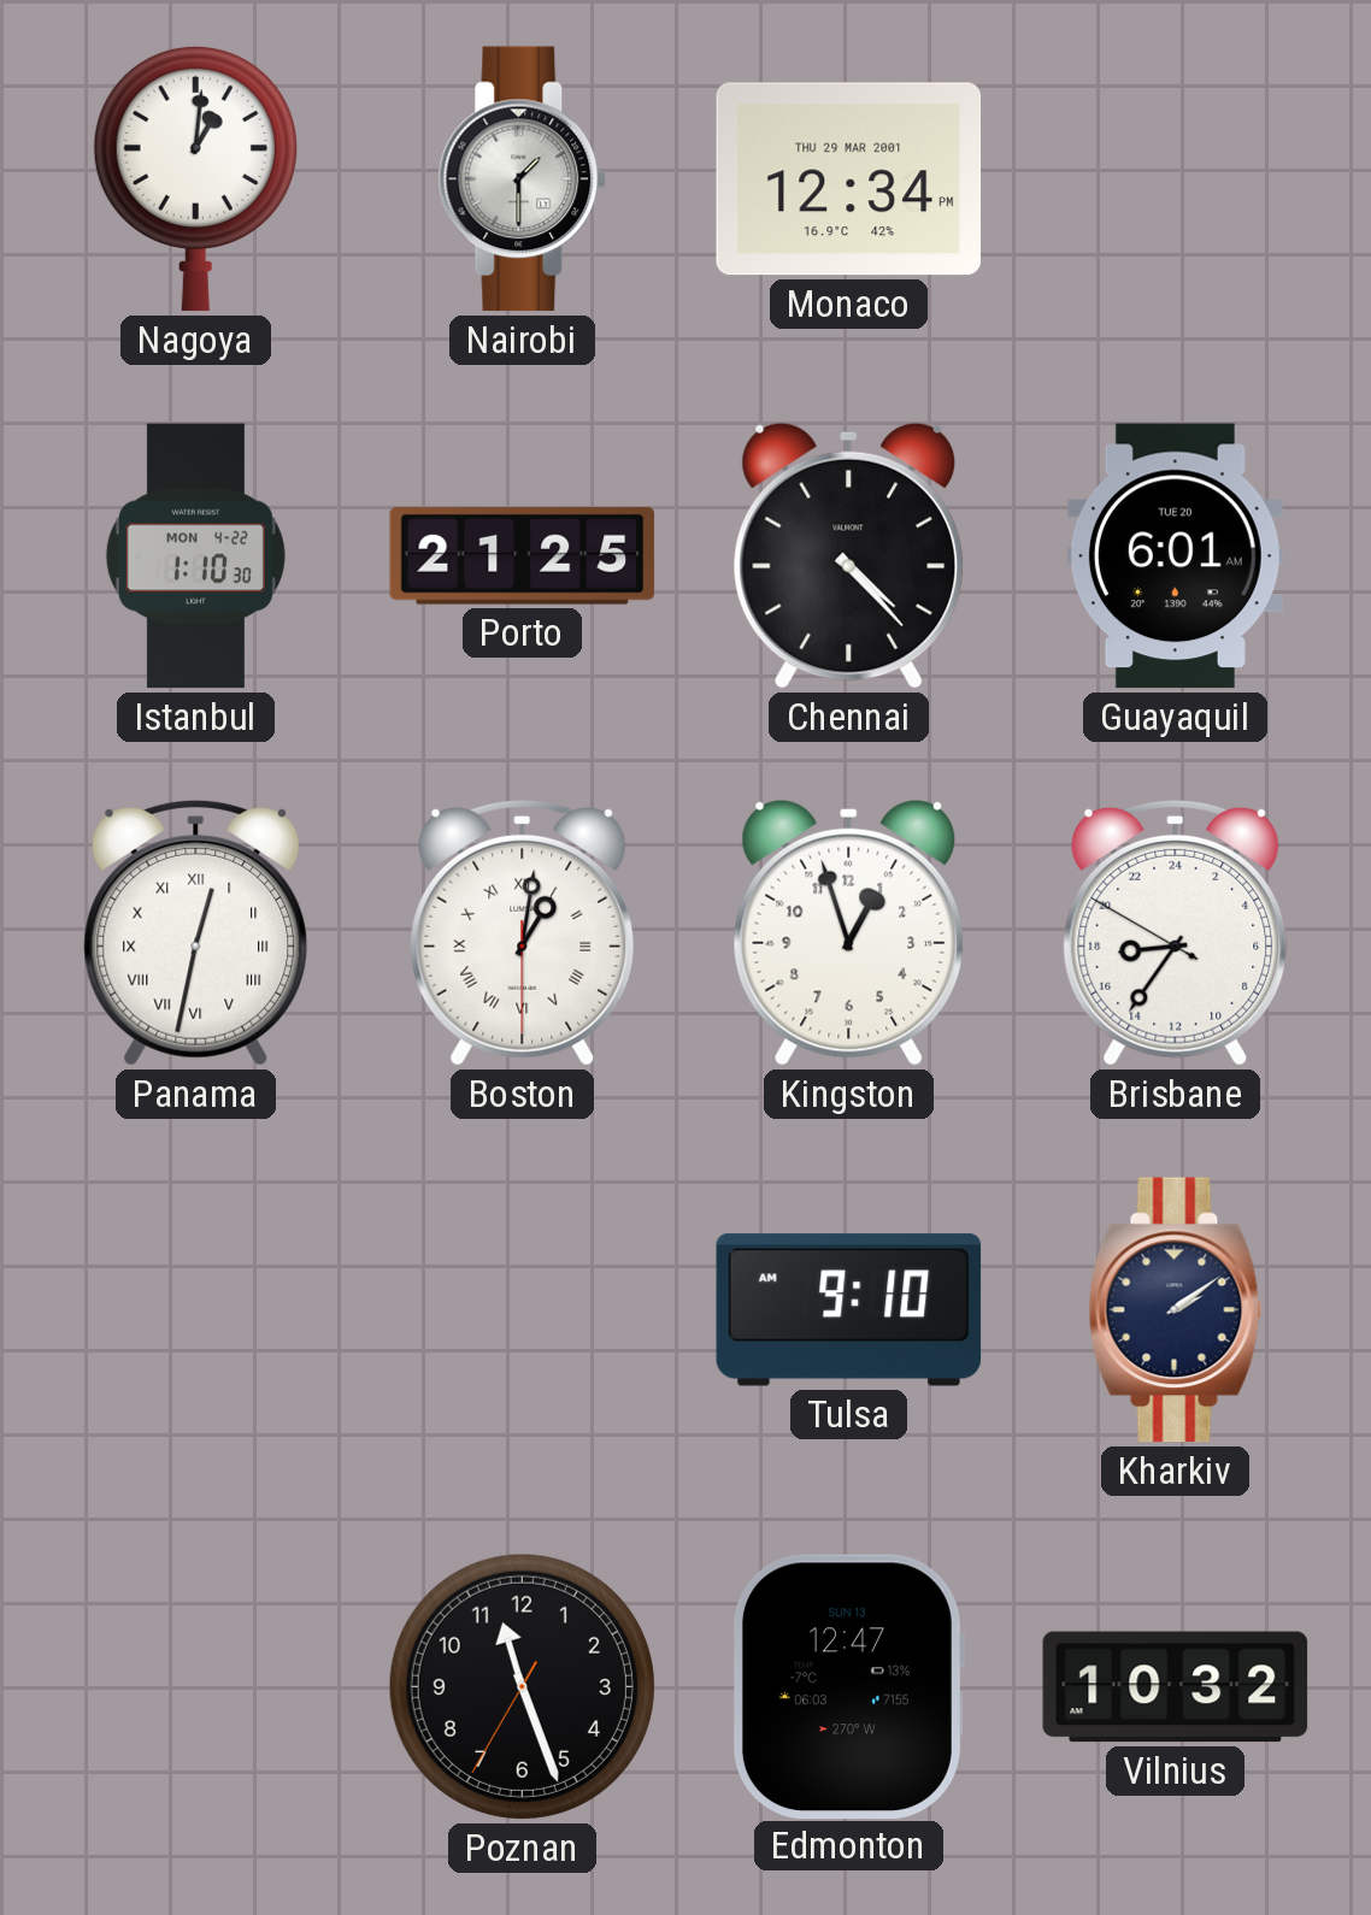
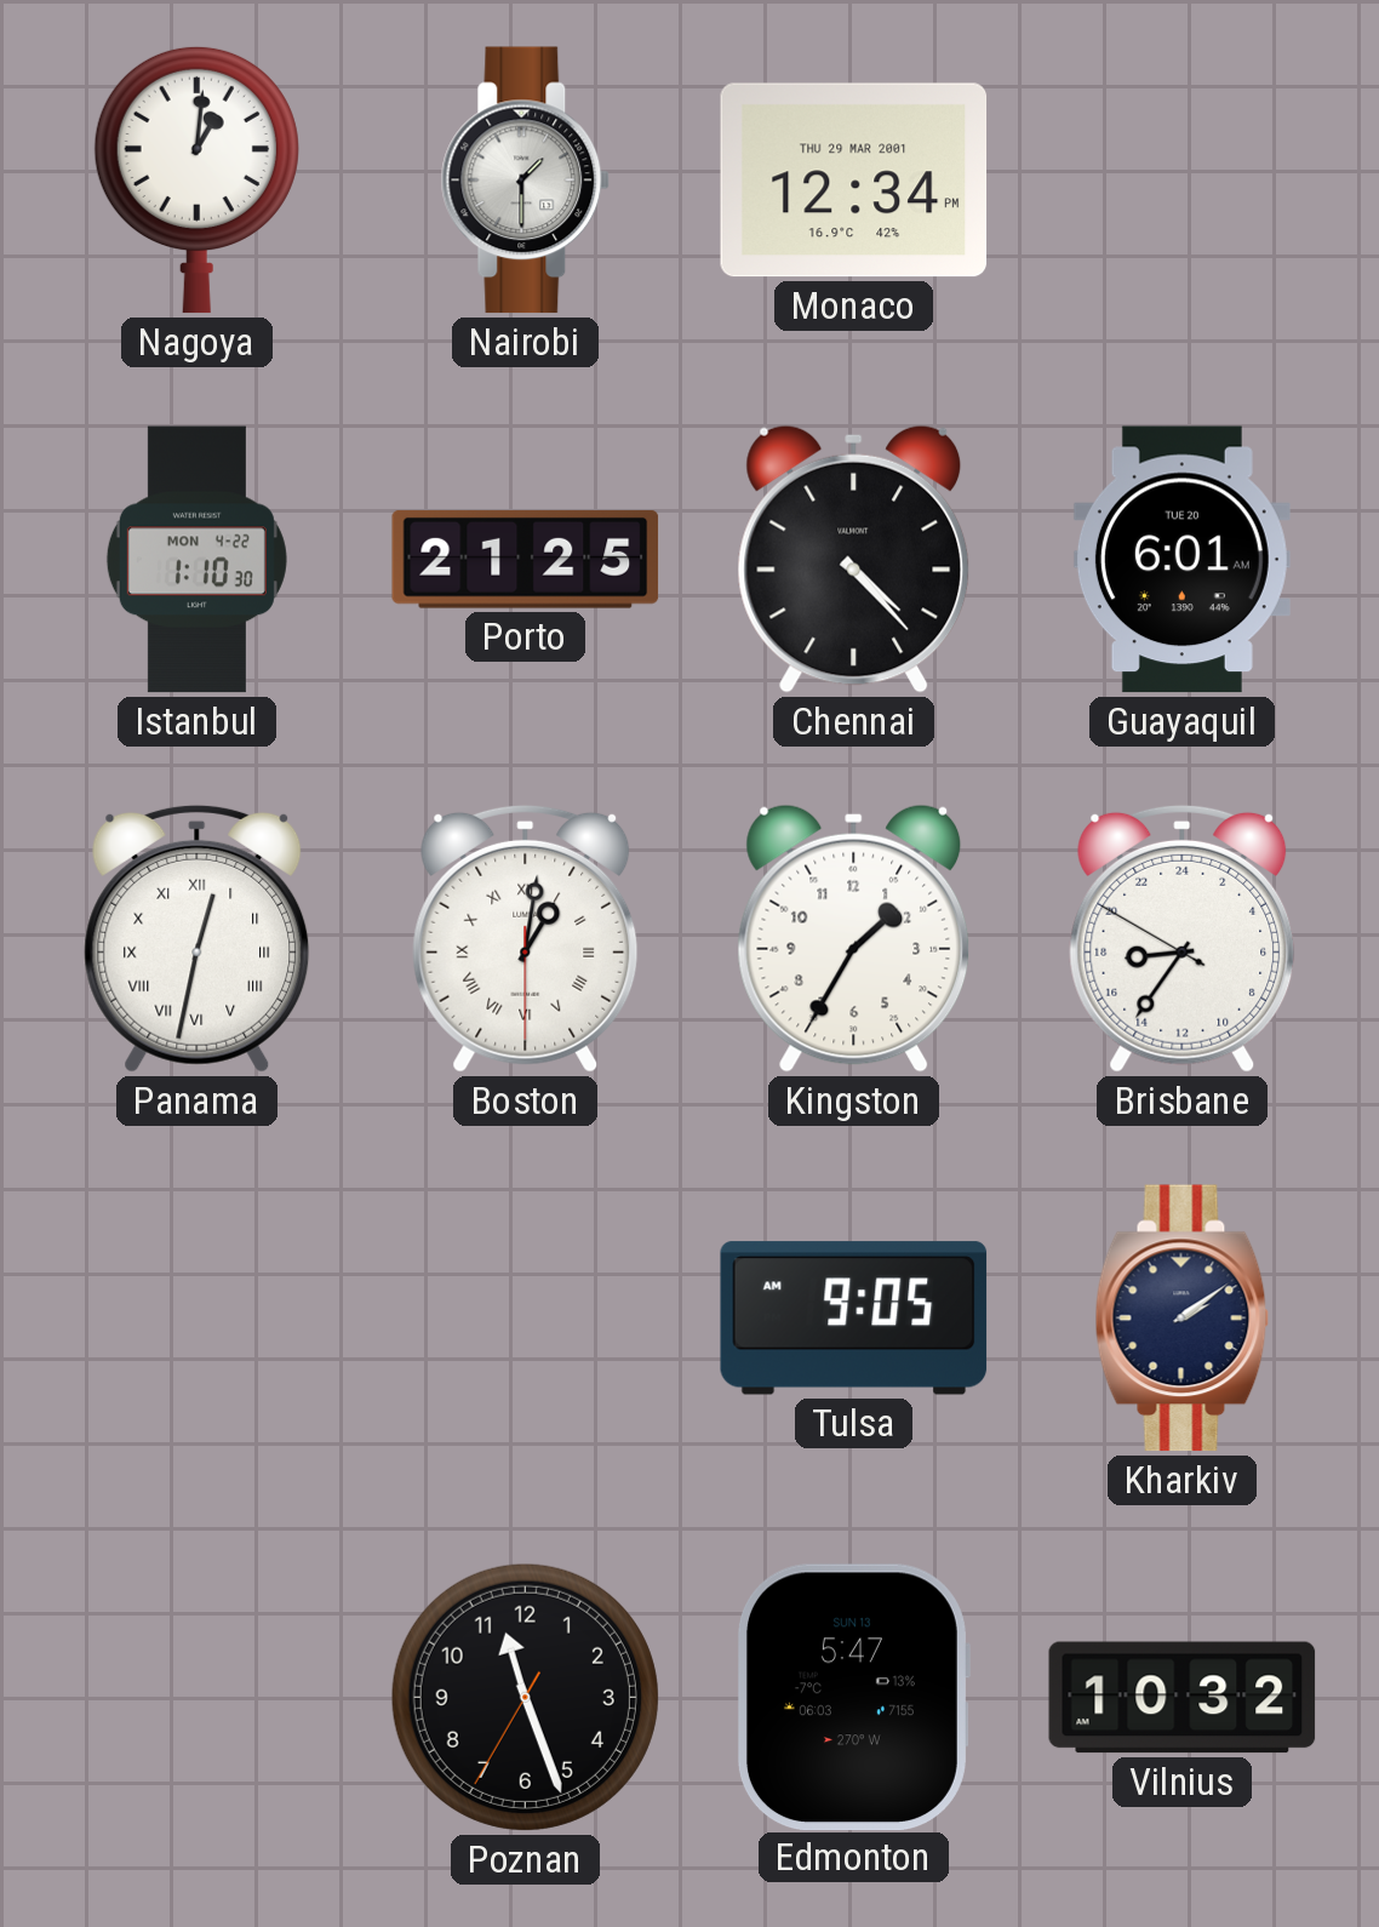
Kingston: 12:57 -> 1:35
Tulsa: 9:10 -> 9:05
Edmonton: 12:47 -> 5:47
